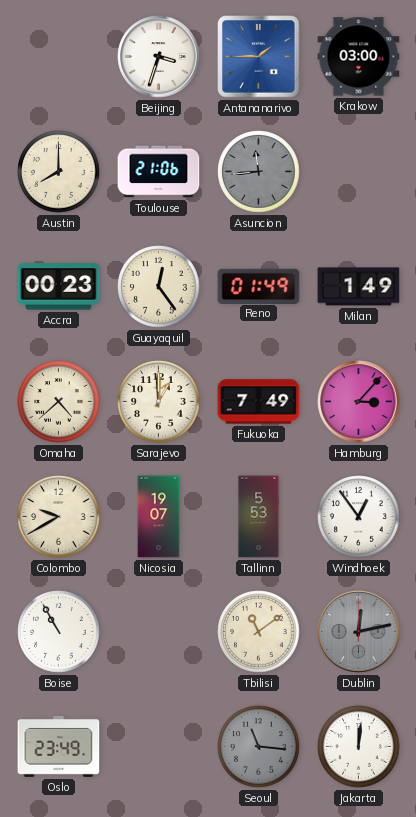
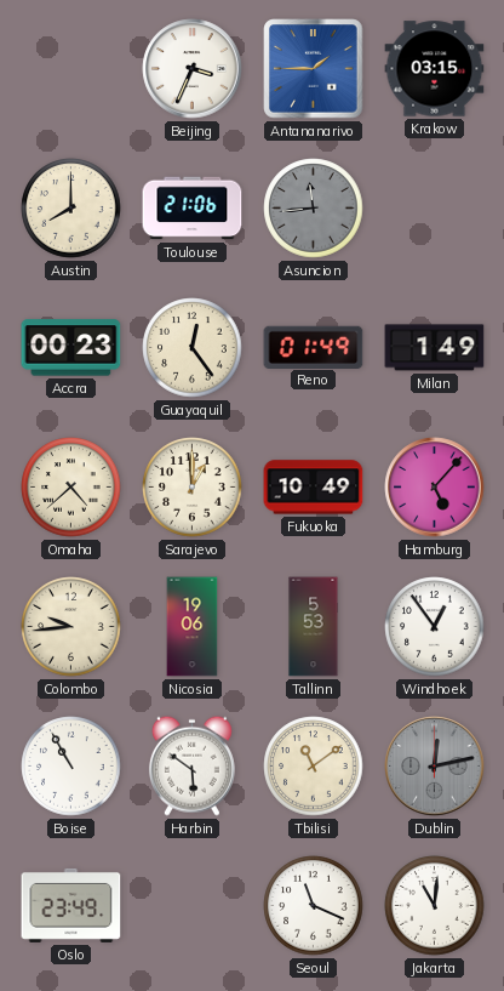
Beijing: 3:33 -> 3:34
Krakow: 03:00 -> 03:15
Fukuoka: 7:49 -> 10:49
Hamburg: 3:07 -> 5:07
Colombo: 9:40 -> 9:44
Nicosia: 19:07 -> 19:06
Harbin: none -> 5:51
Seoul: 11:16 -> 11:19
Seoul dial: grey -> white
Jakarta: 12:01 -> 11:01
